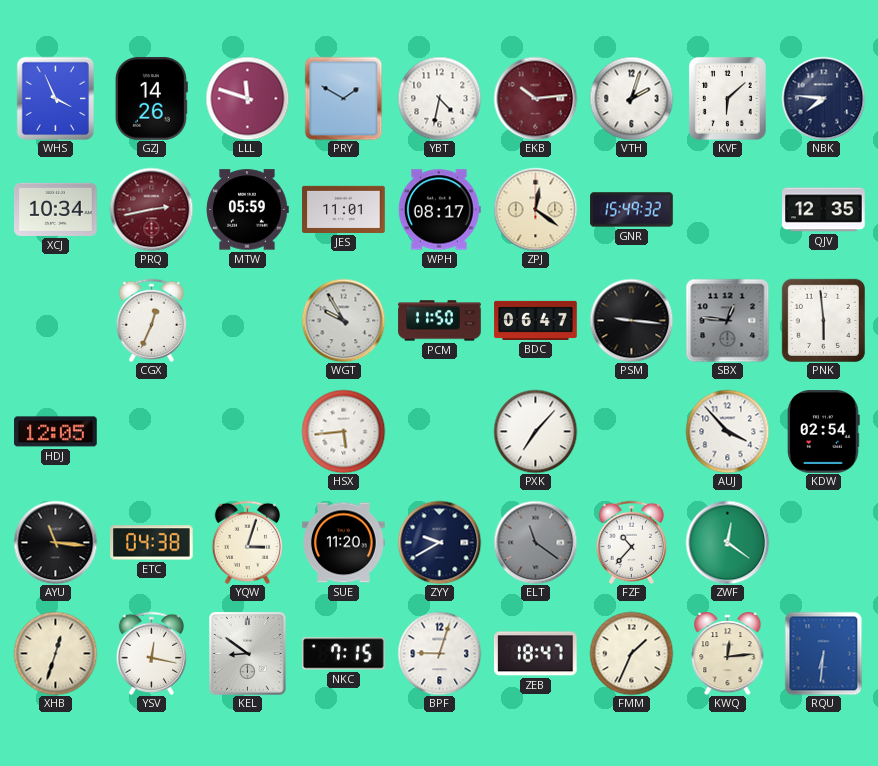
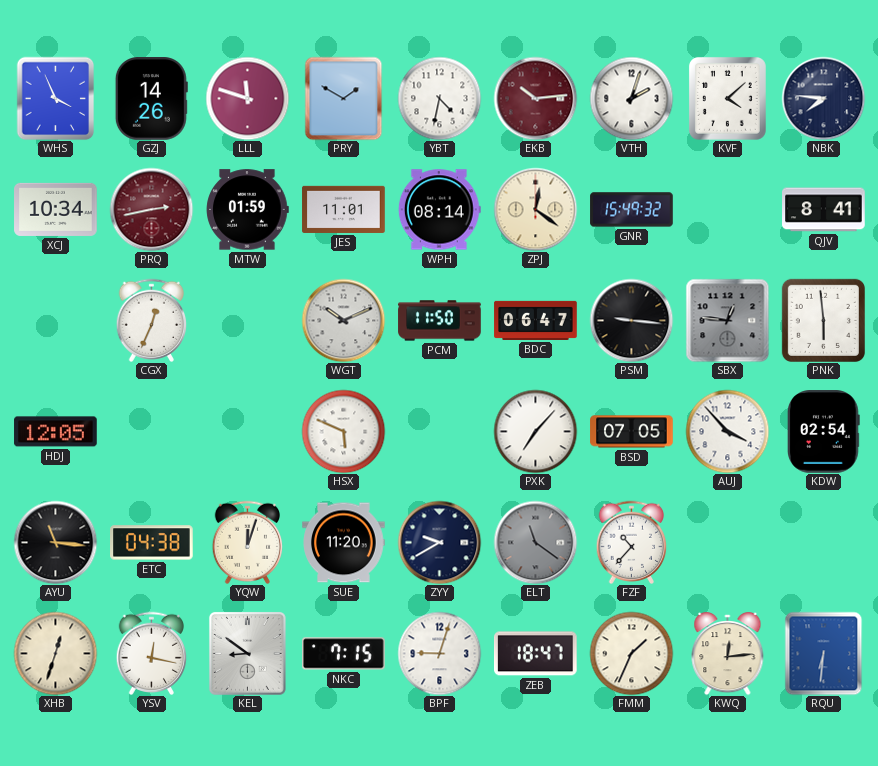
KVF: 6:08 -> 4:08
MTW: 05:59 -> 01:59
WPH: 08:17 -> 08:14
QJV: 12:35 -> 8:41
WGT: 9:55 -> 10:11
HSX: 5:44 -> 5:49
BSD: none -> 07:05
YQW: 3:03 -> 12:03
ZWF: 12:21 -> none
